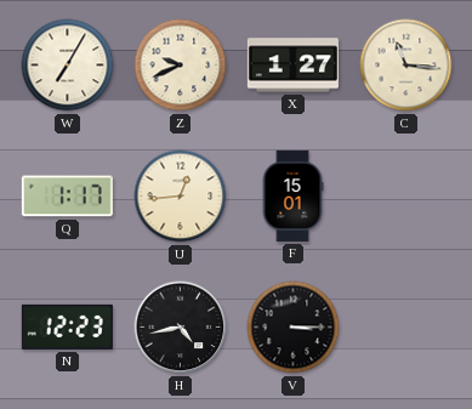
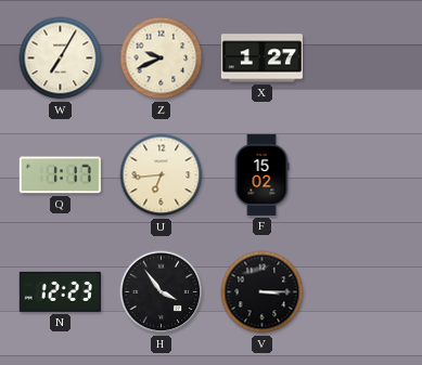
C: 11:16 -> none
U: 12:44 -> 6:44
F: 15:01 -> 15:02
H: 4:43 -> 3:54
